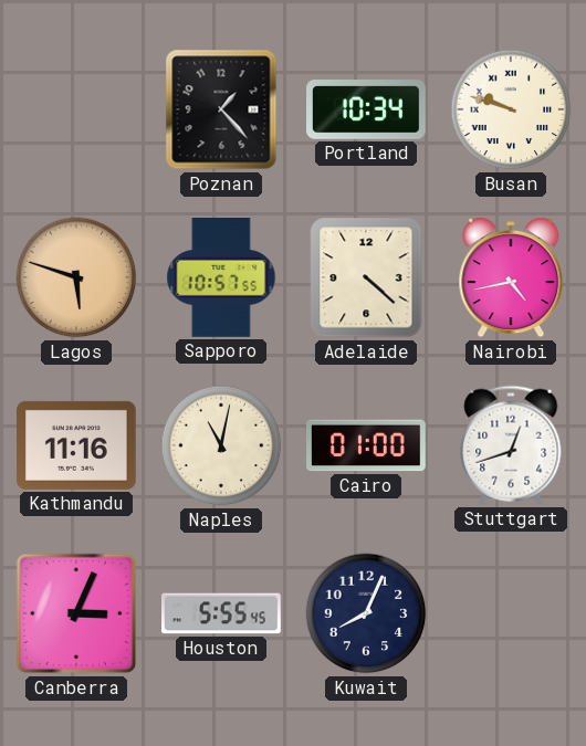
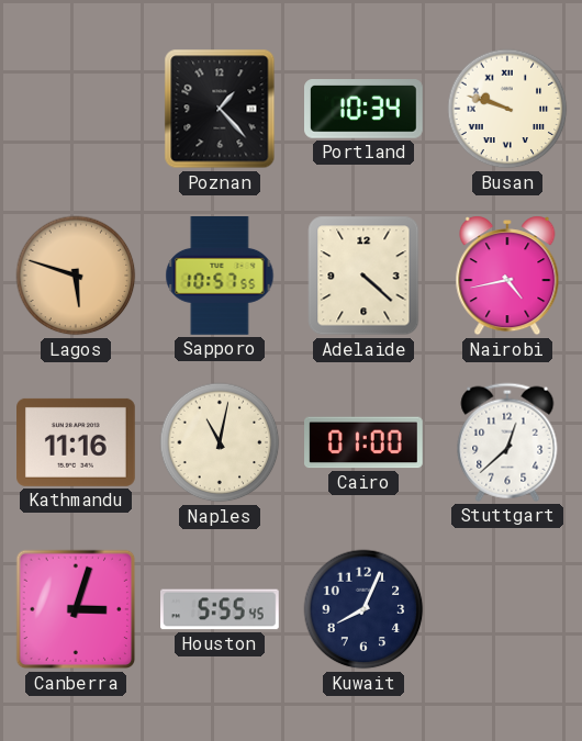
Stuttgart: 12:42 -> 12:38
Canberra: 3:04 -> 3:03
